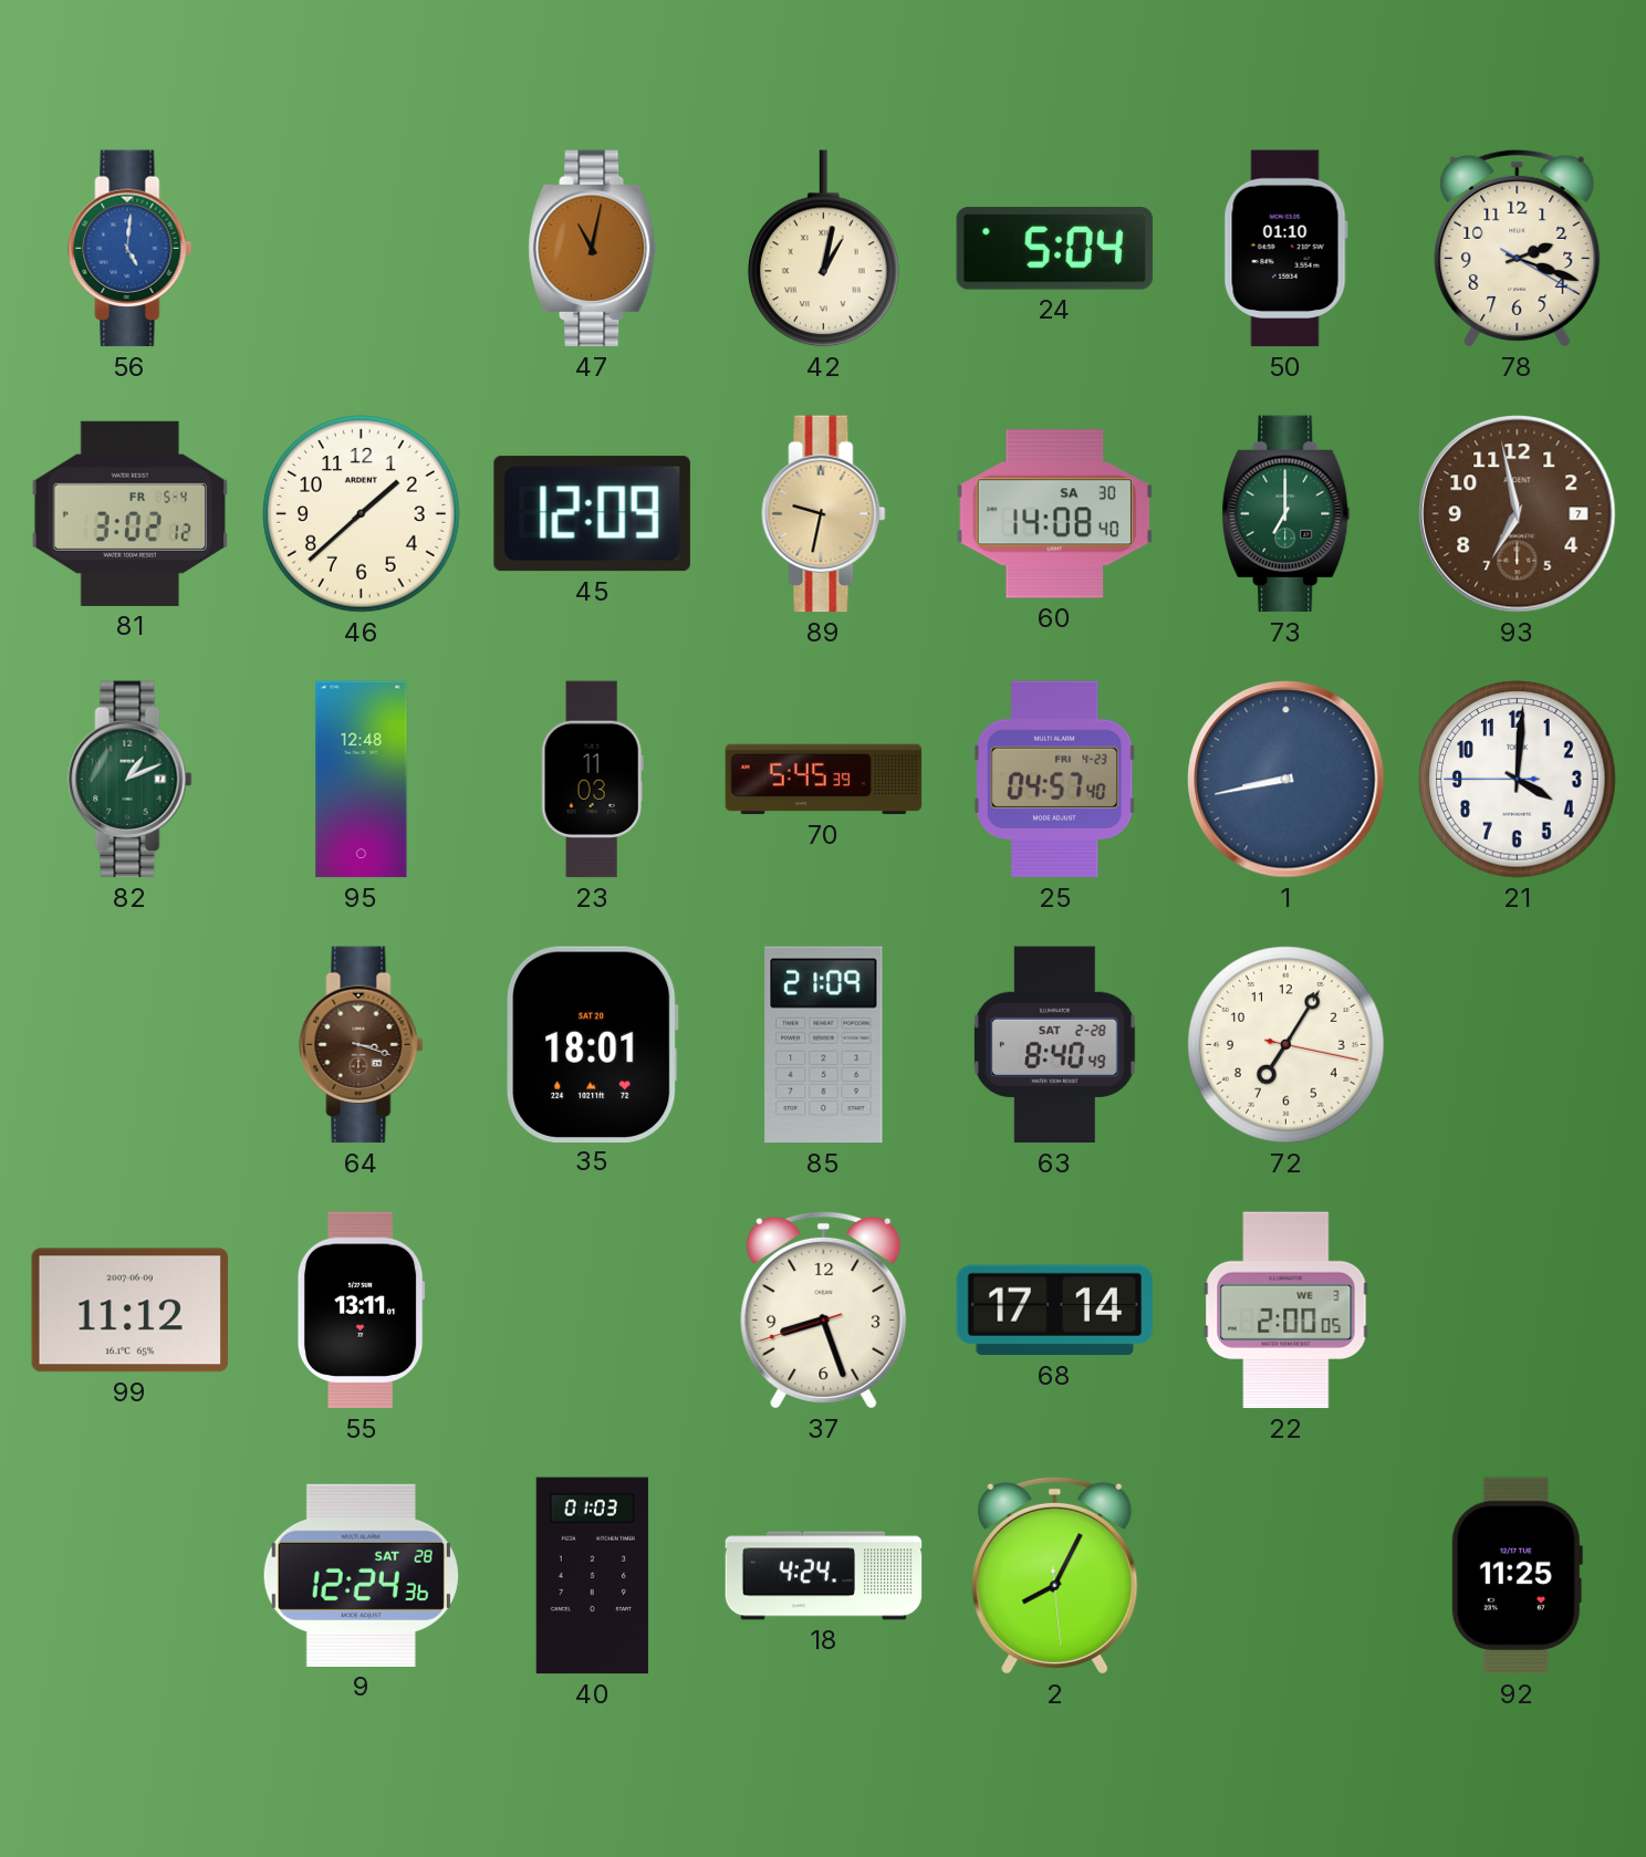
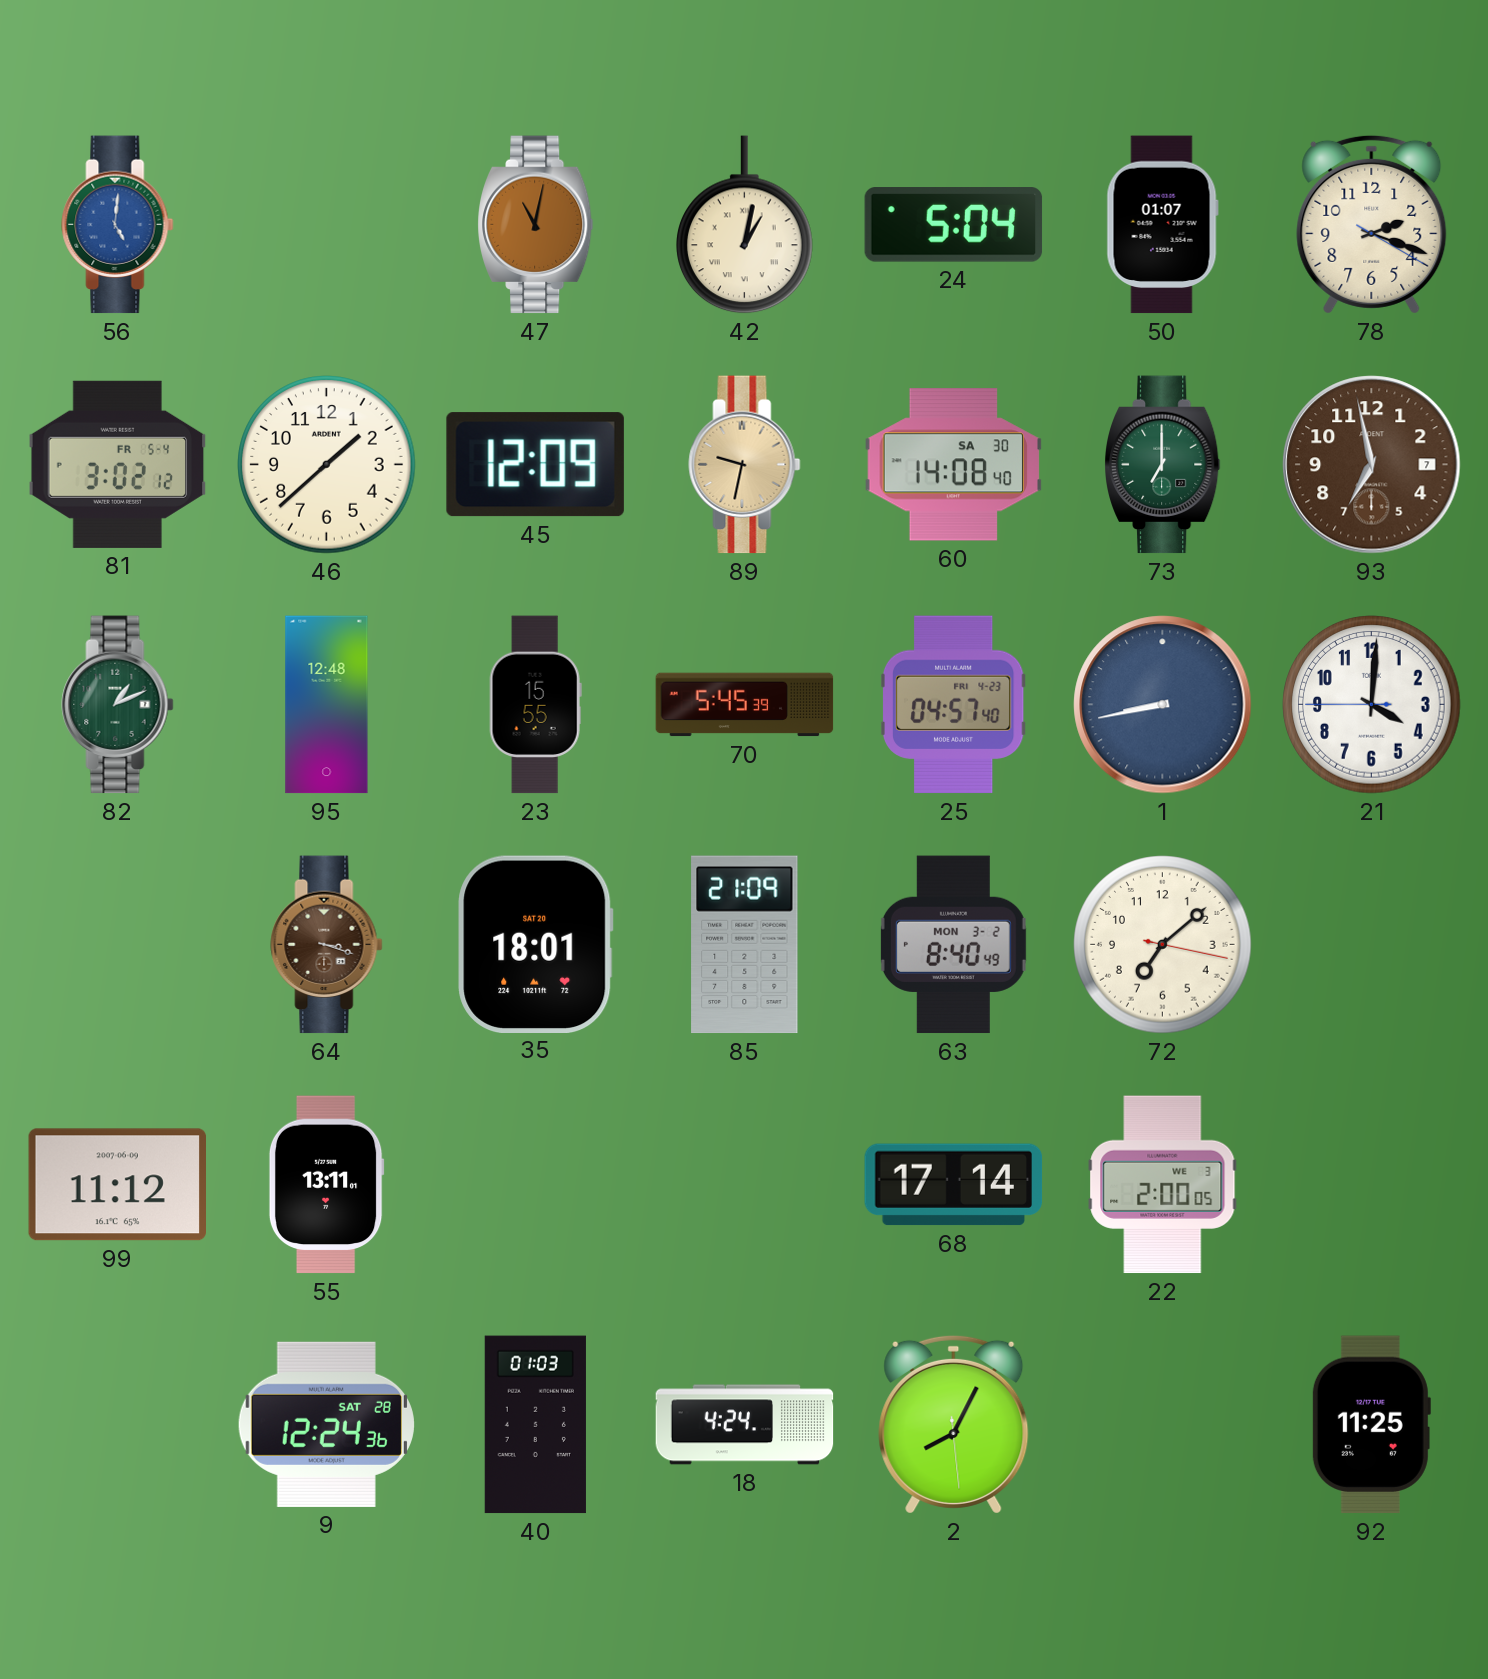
50: 01:10 -> 01:07
23: 11:03 -> 15:55
63 date: SAT 2-28 -> MON 3-2
72: 7:05 -> 7:08
37: 8:26 -> none
